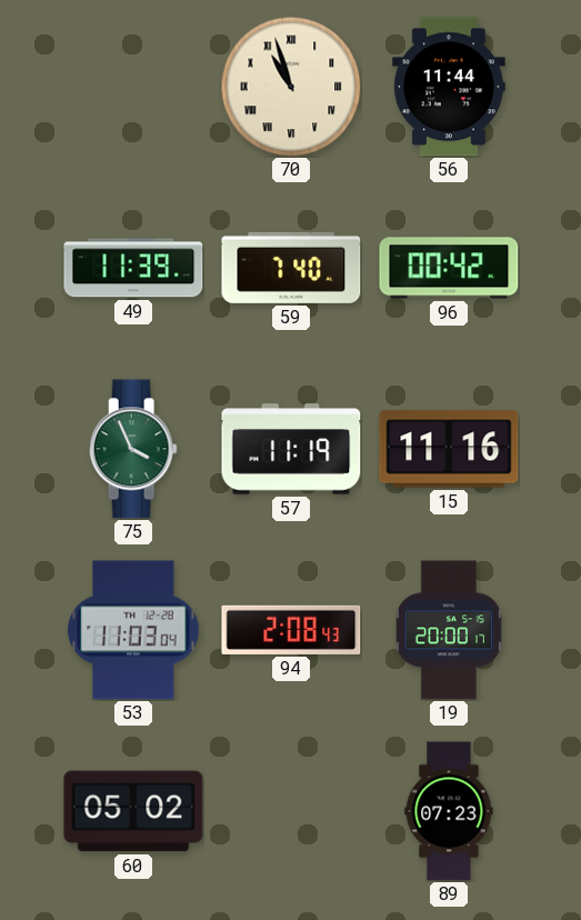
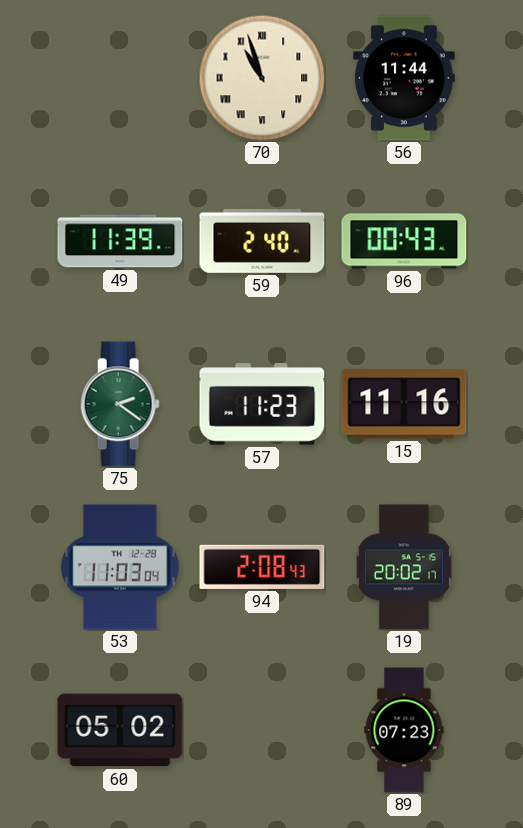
59: 7:40 -> 2:40
96: 00:42 -> 00:43
75: 3:56 -> 2:21
57: 11:19 -> 11:23
19: 20:00 -> 20:02
